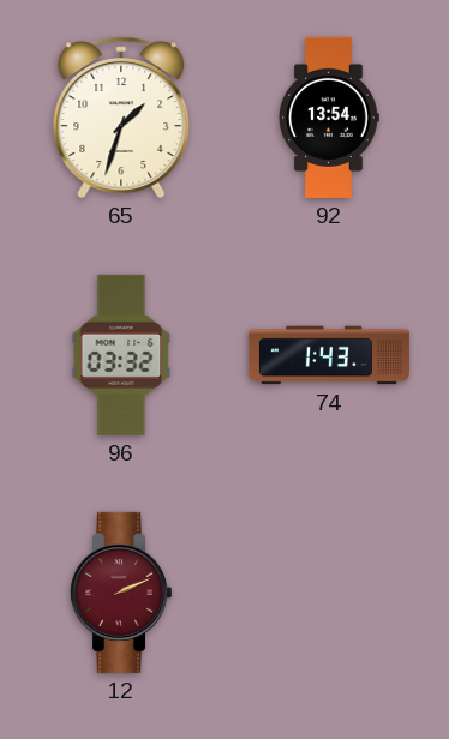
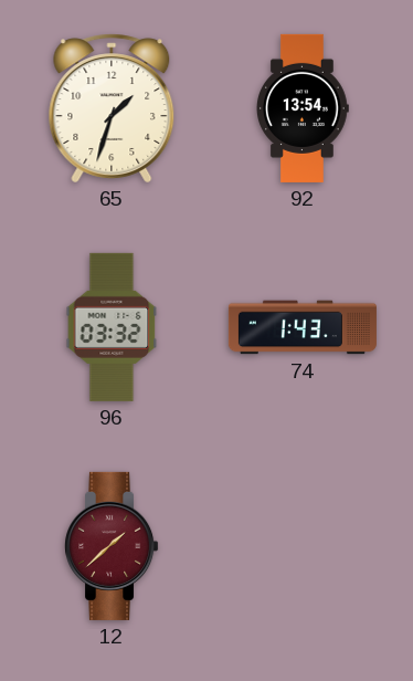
12: 2:11 -> 1:38
